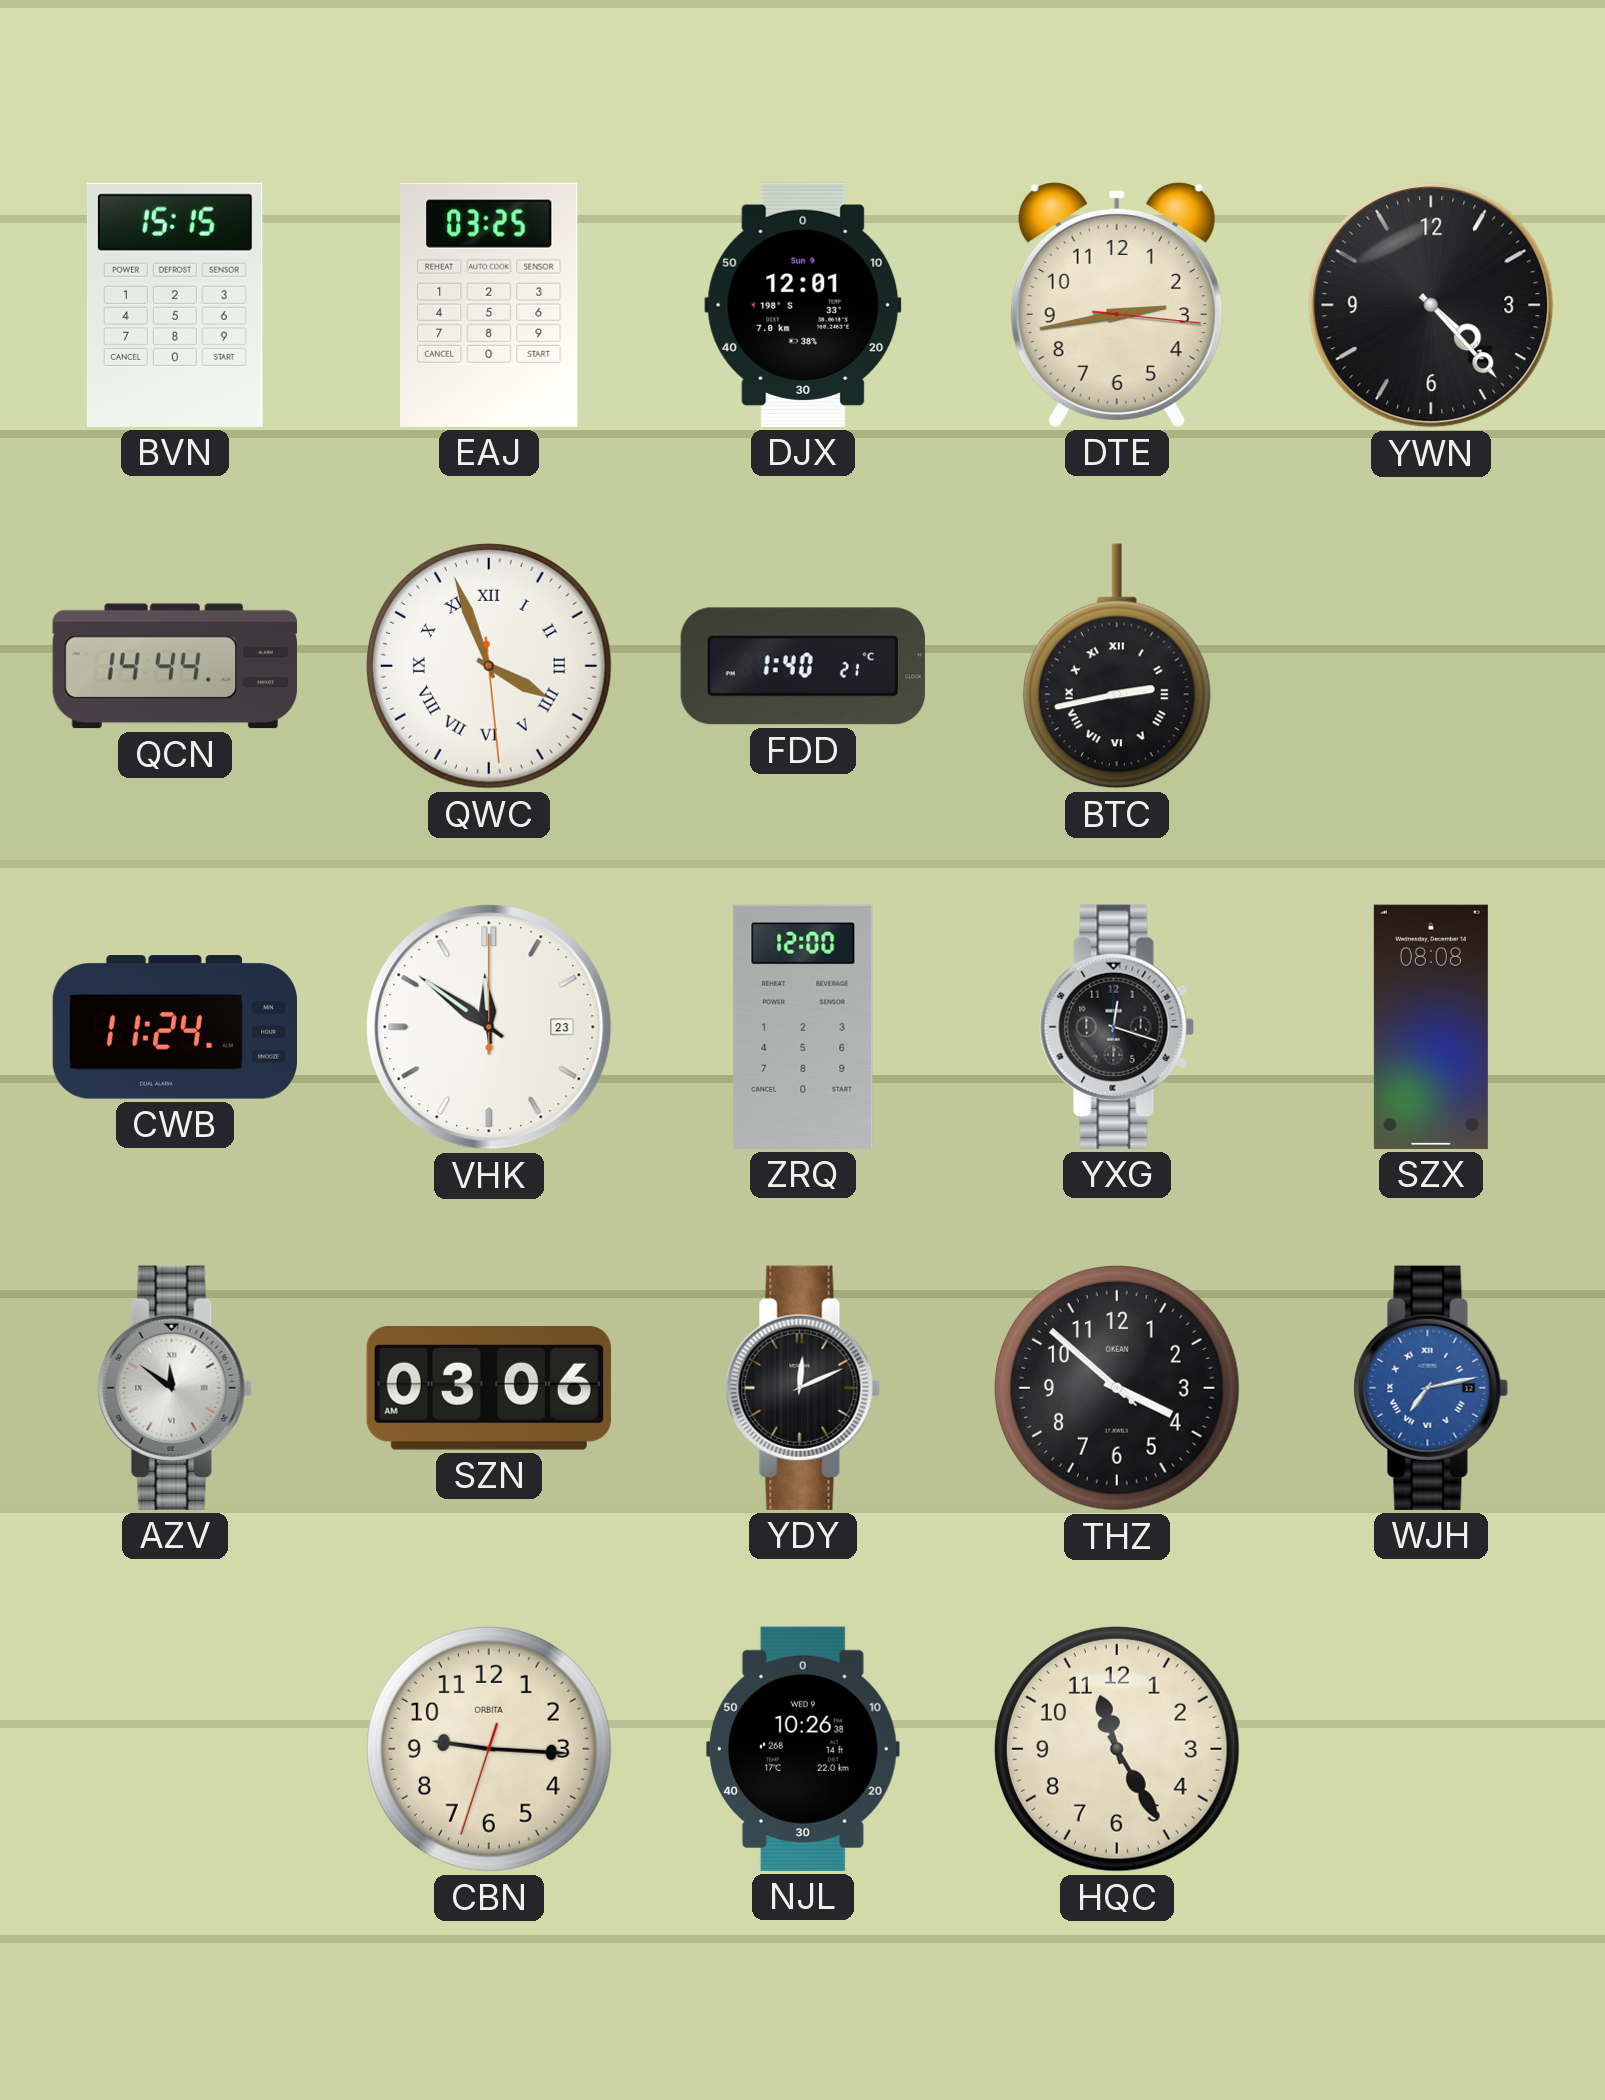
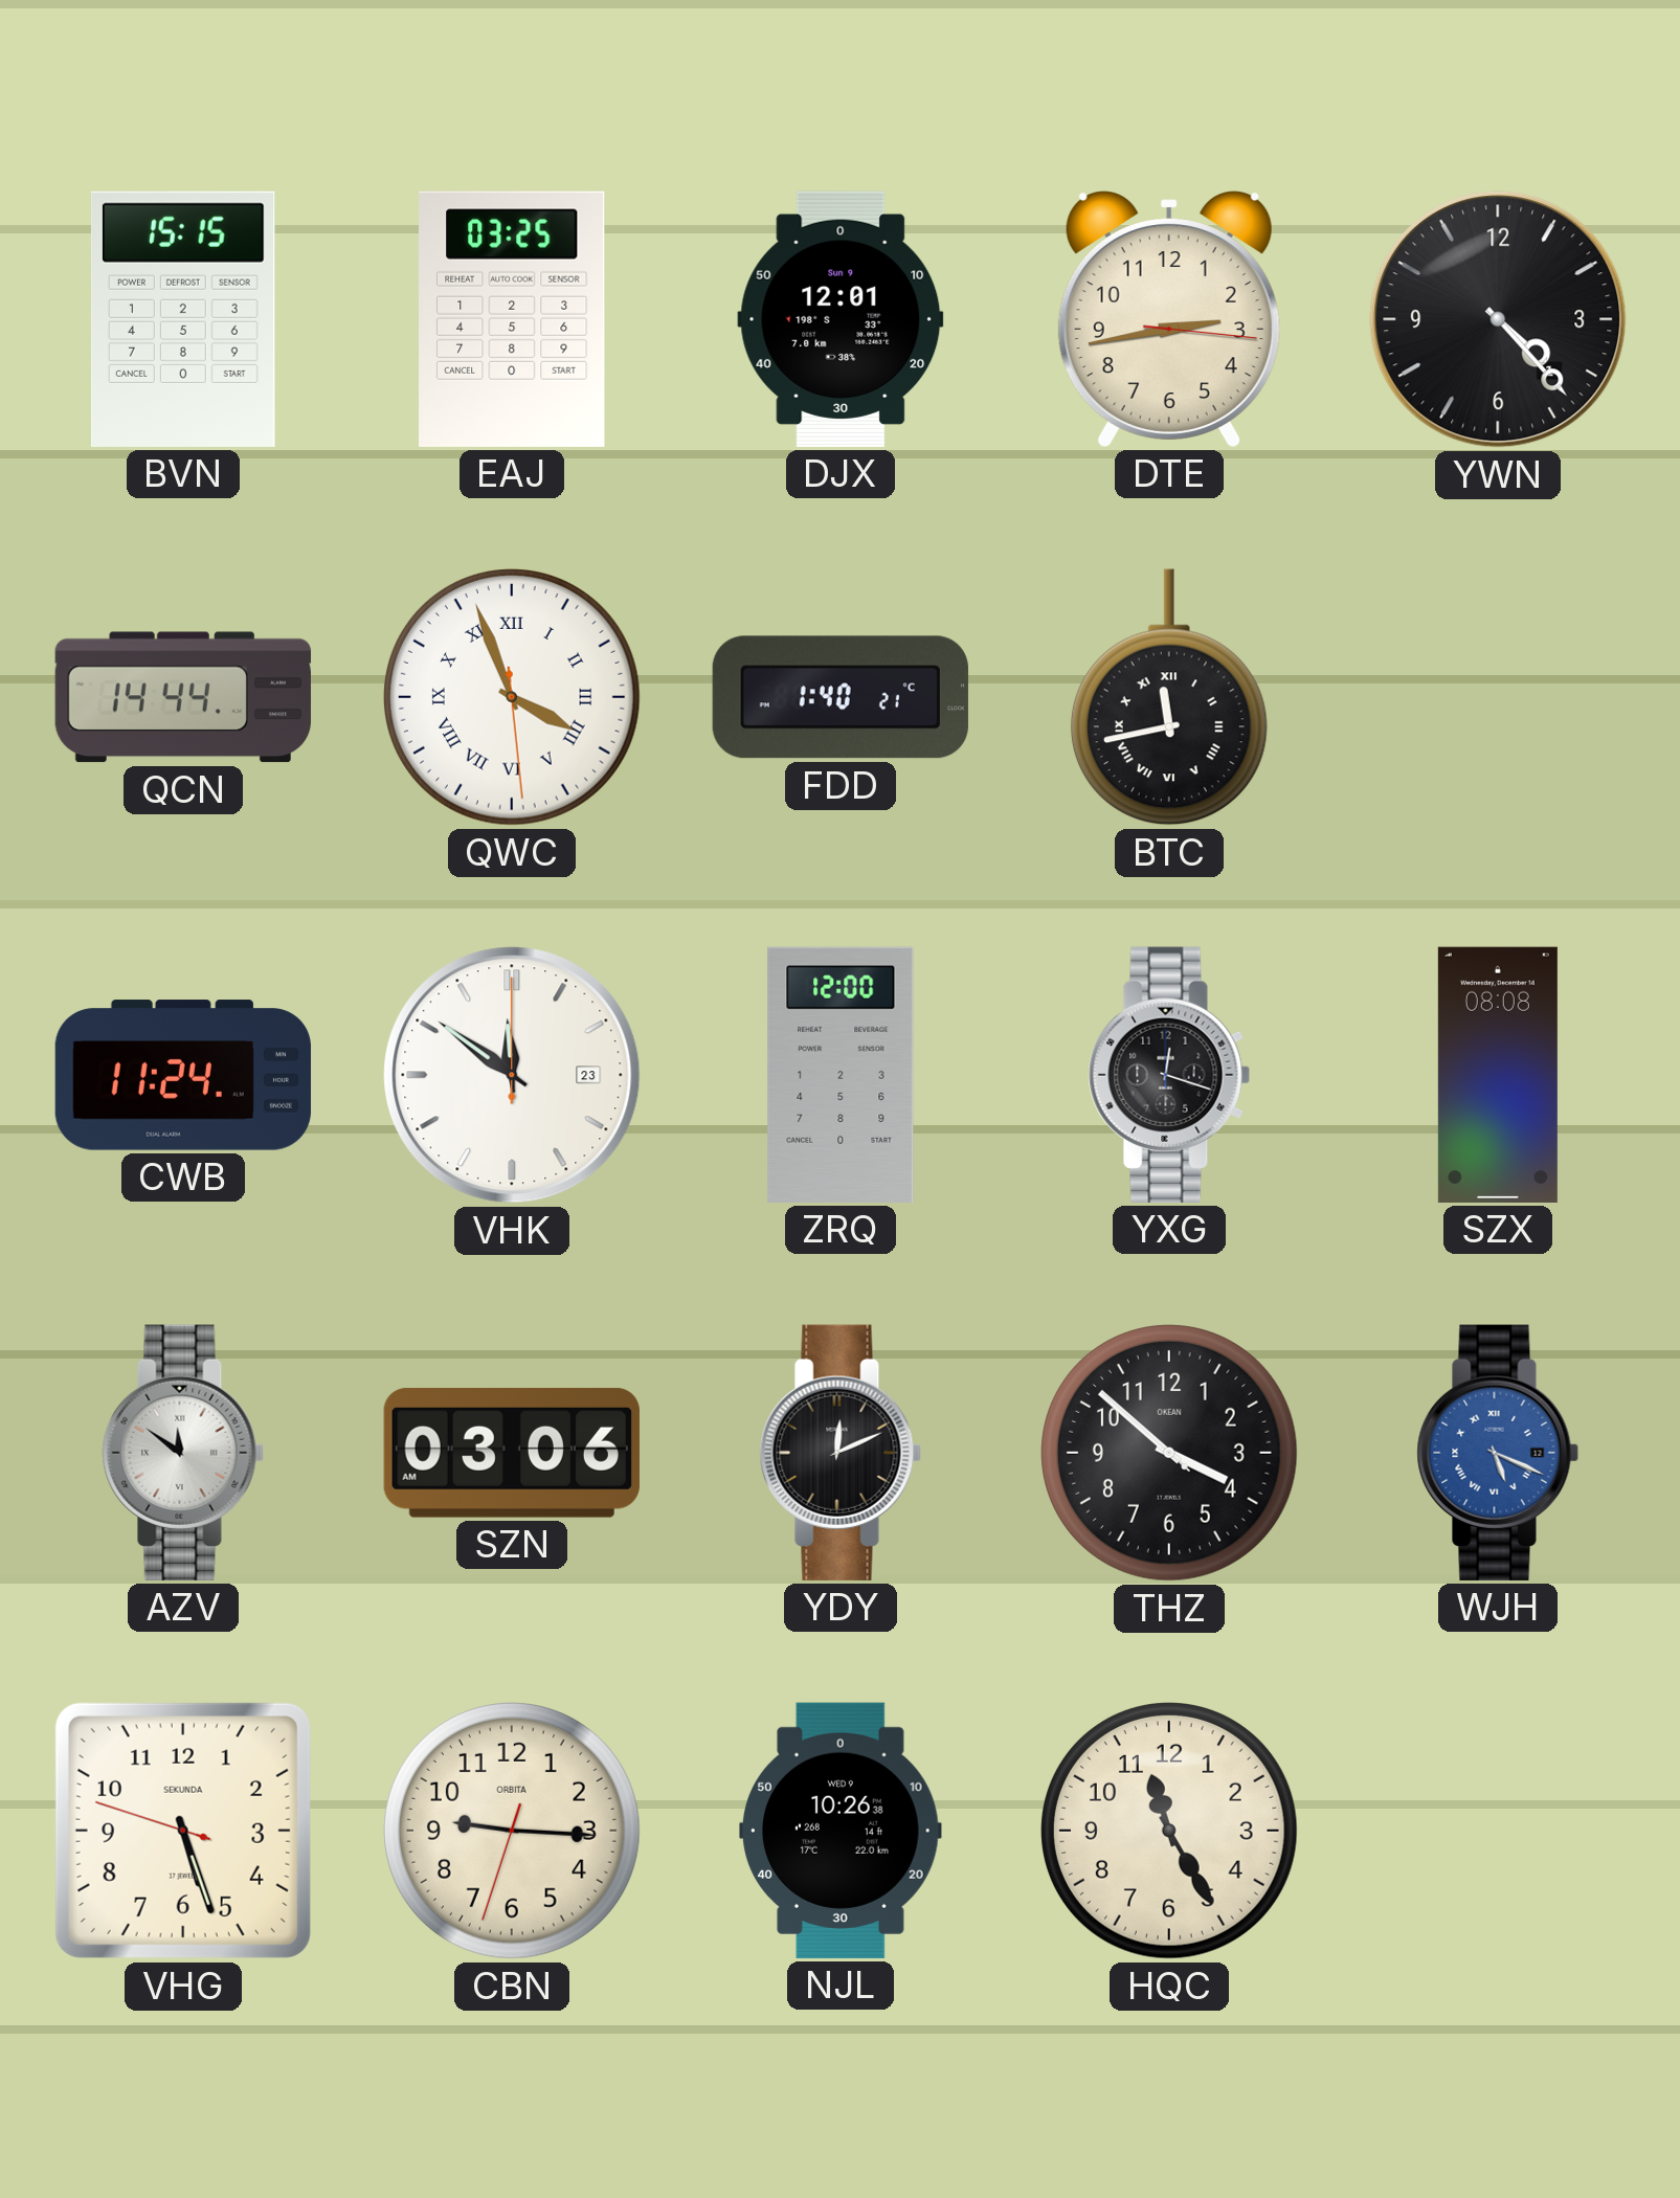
BTC: 2:43 -> 11:43
WJH: 7:13 -> 5:19
VHG: none -> 5:26
